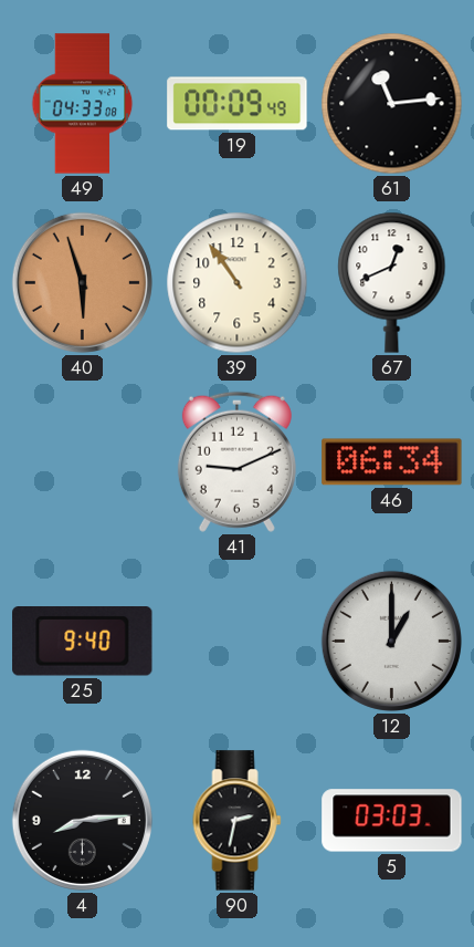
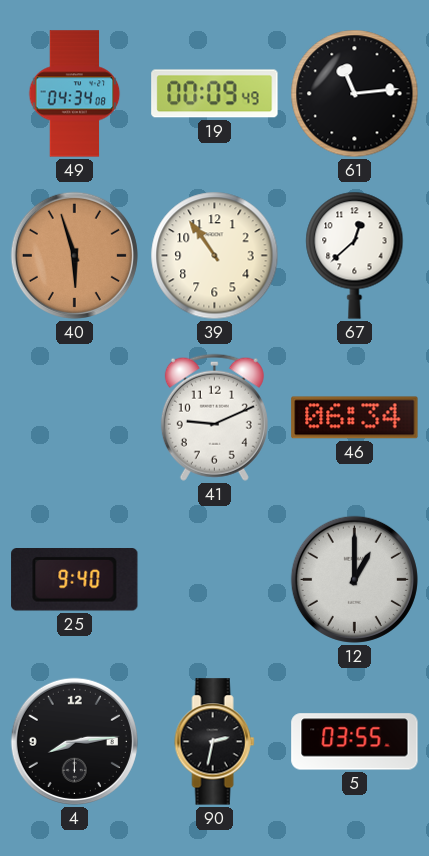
49: 04:33 -> 04:34
67: 12:41 -> 12:38
5: 03:03 -> 03:55
